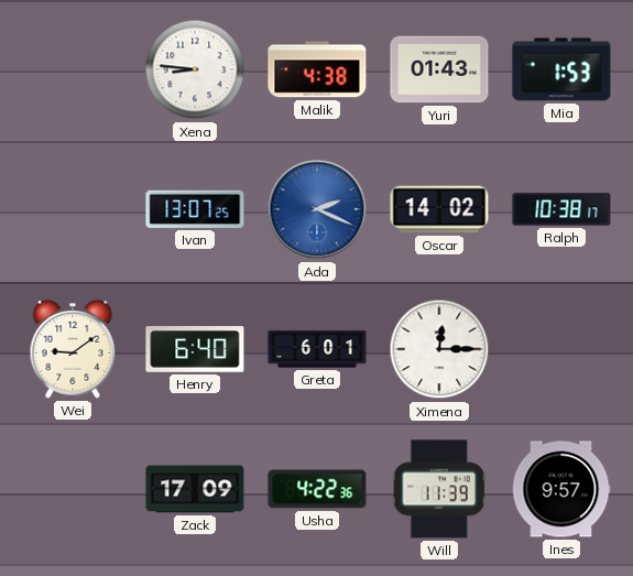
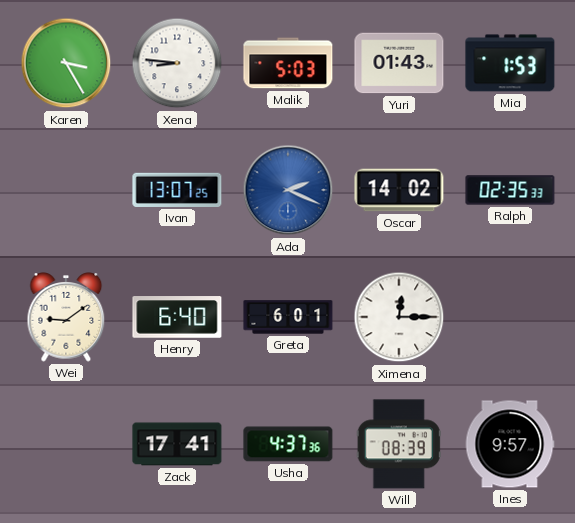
Karen: none -> 3:25
Malik: 4:38 -> 5:03
Ralph: 10:38 -> 02:35
Zack: 17:09 -> 17:41
Usha: 4:22 -> 4:37
Will: 11:39 -> 08:39
